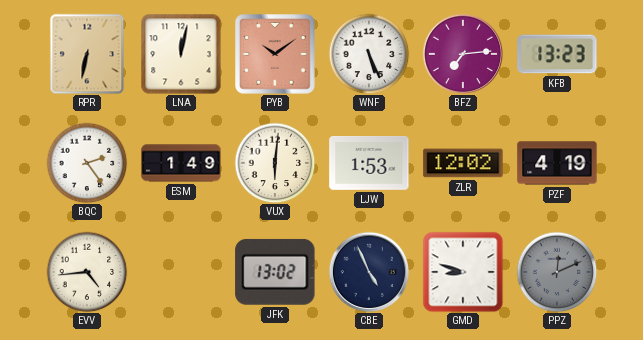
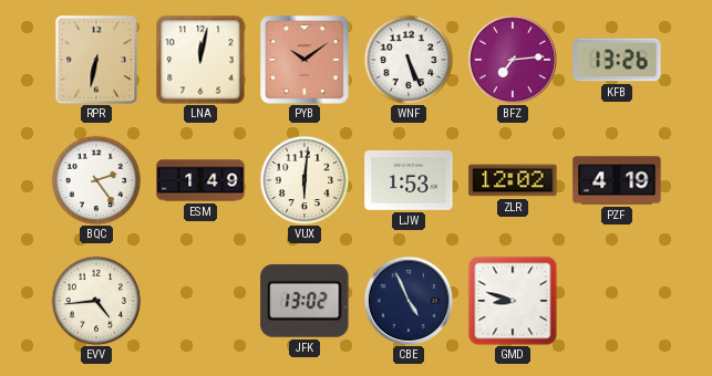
KFB: 13:23 -> 13:26
PPZ: 12:11 -> none
